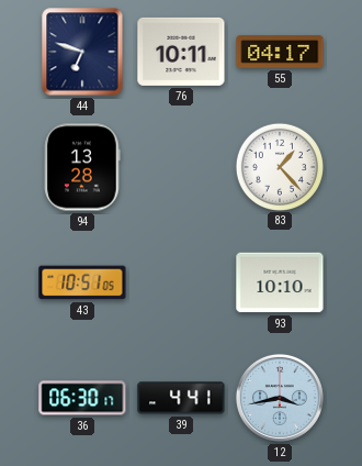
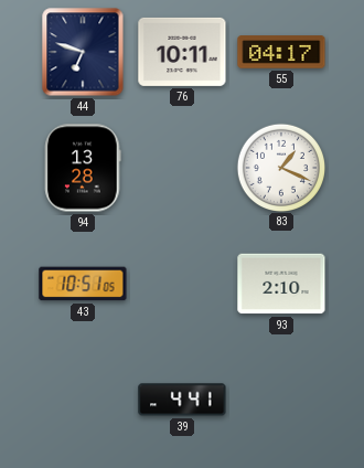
83: 1:23 -> 1:19
93: 10:10 -> 2:10
36: 06:30 -> none
12: 3:43 -> none
